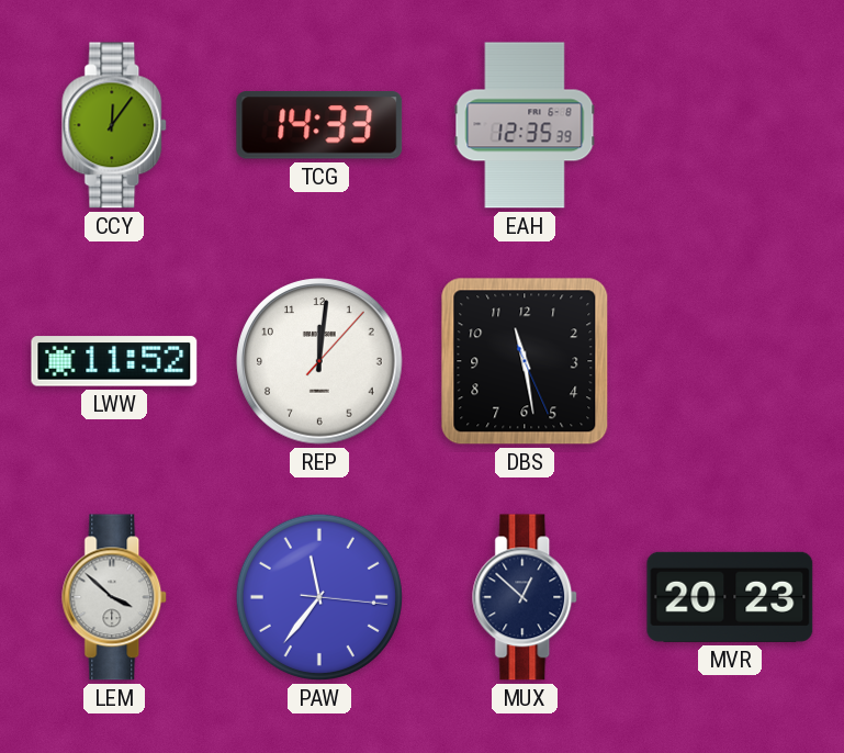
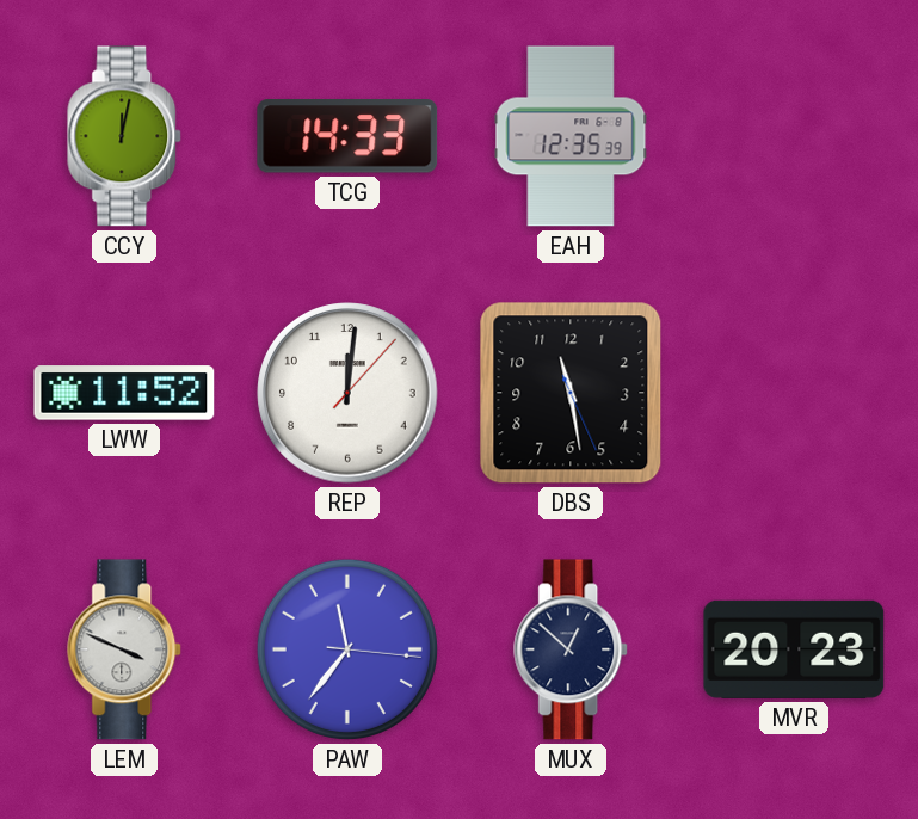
CCY: 12:06 -> 12:02
LEM: 3:52 -> 3:49
